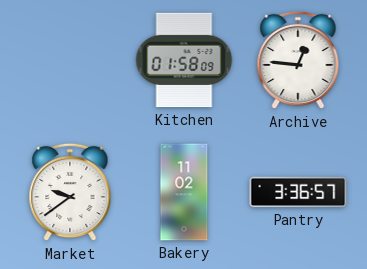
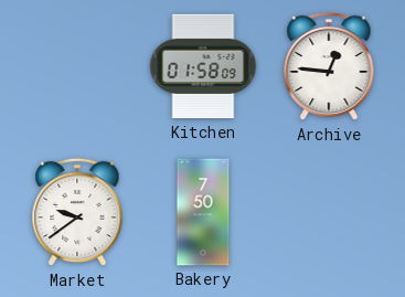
Bakery: 11:02 -> 7:50
Pantry: 3:36 -> none
